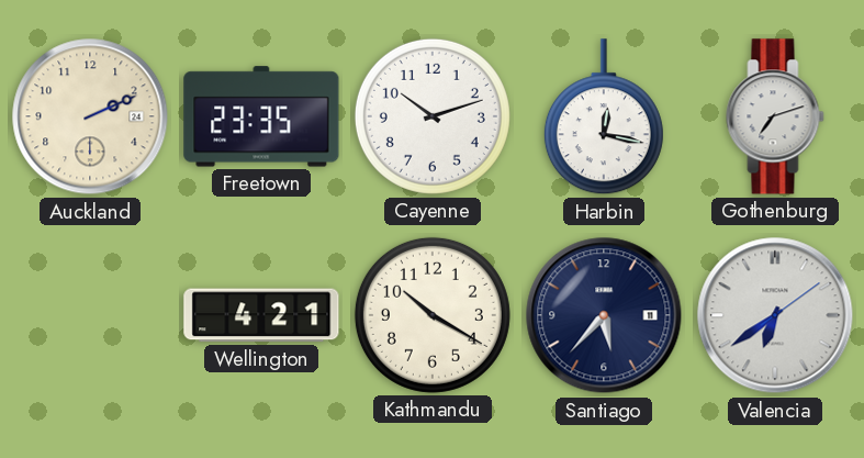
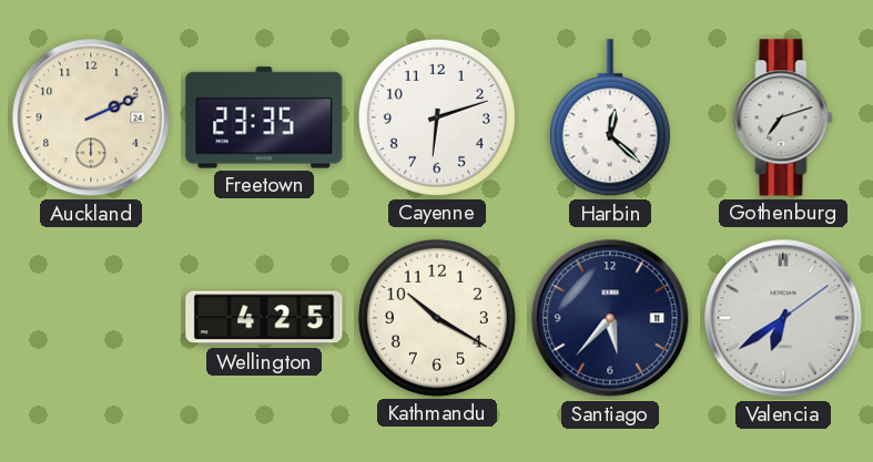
Cayenne: 10:12 -> 6:12
Harbin: 12:17 -> 12:22
Wellington: 4:21 -> 4:25
